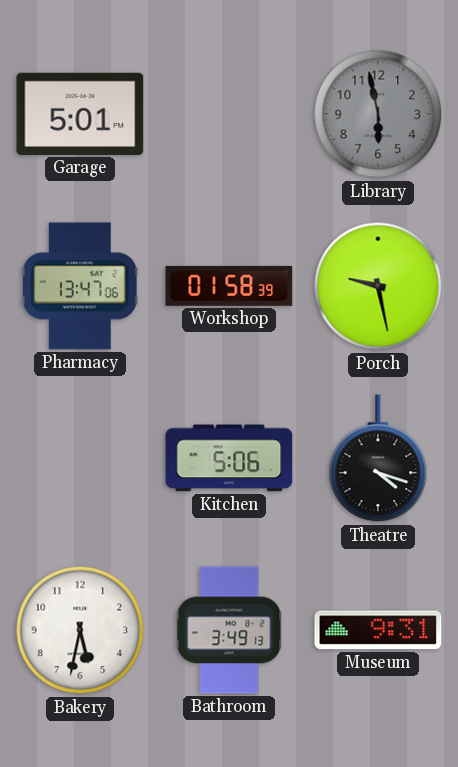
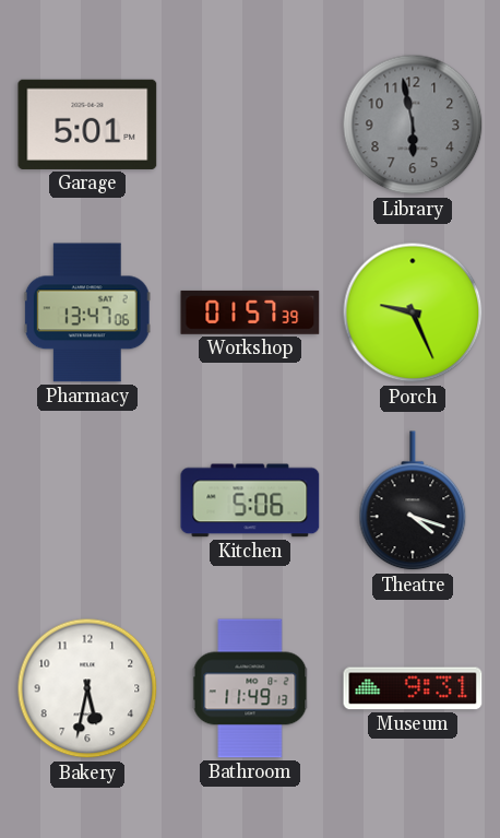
Workshop: 01:58 -> 01:57
Porch: 9:28 -> 9:26
Bathroom: 3:49 -> 11:49
